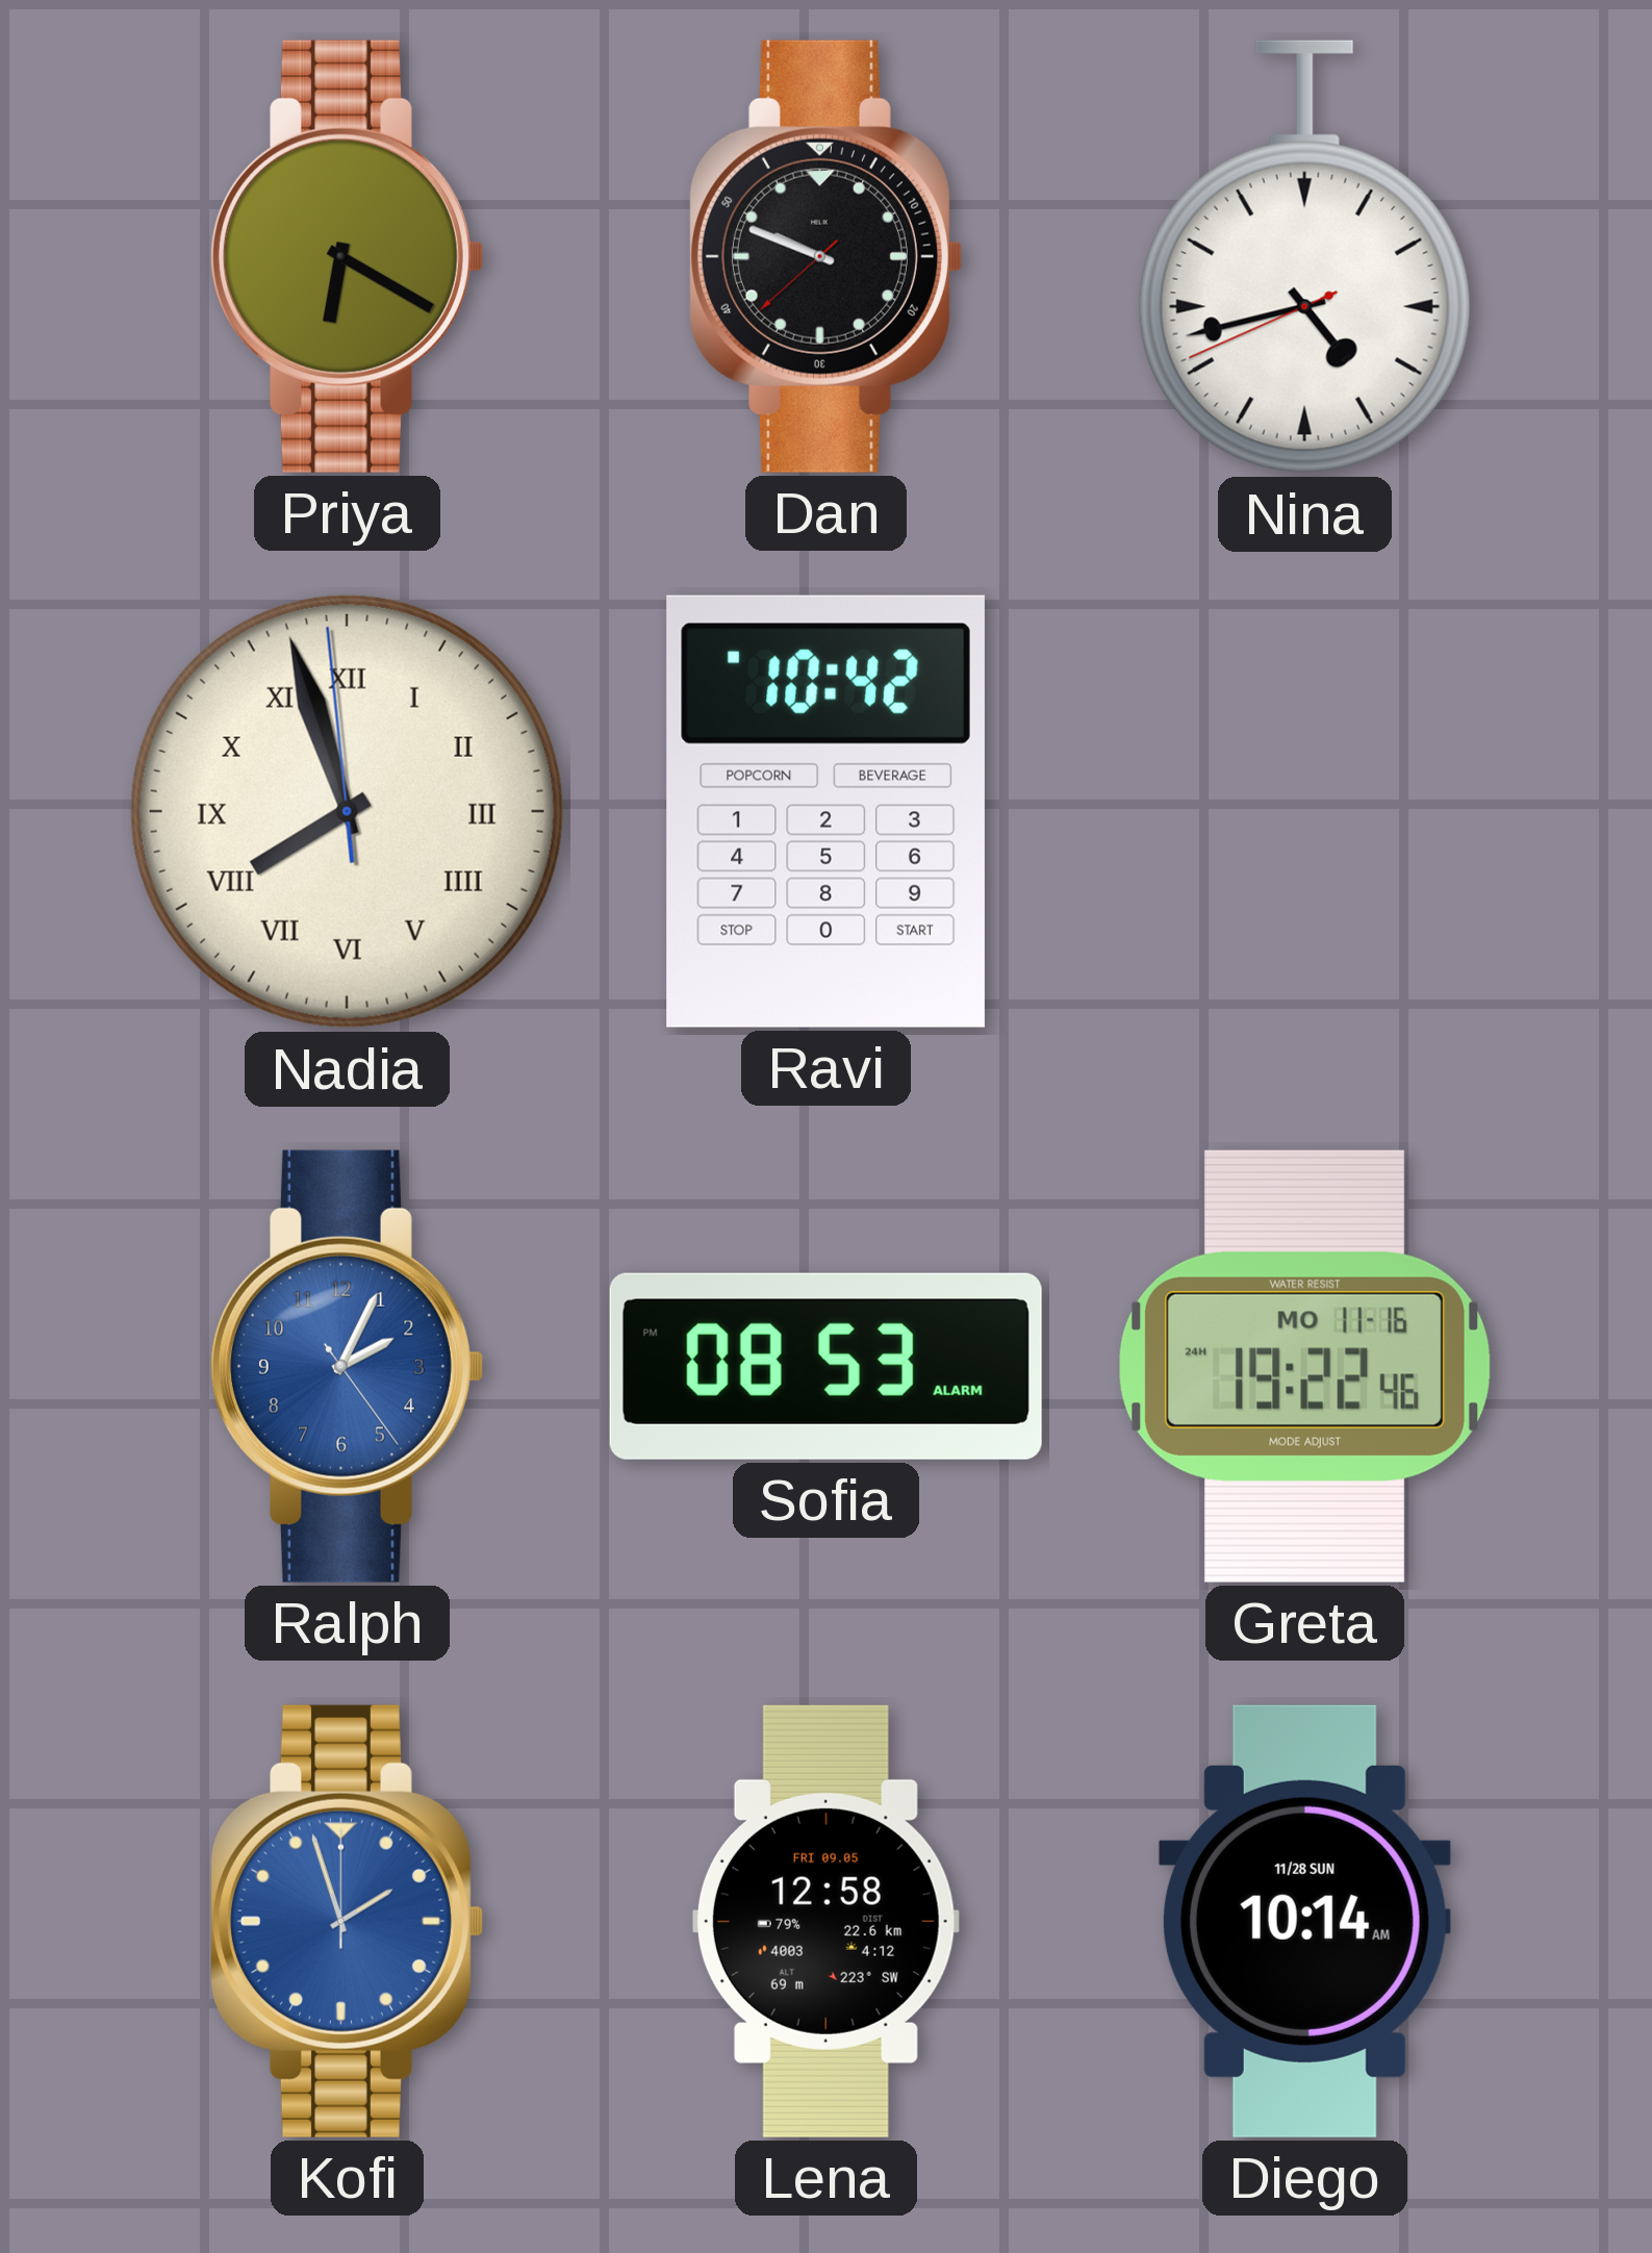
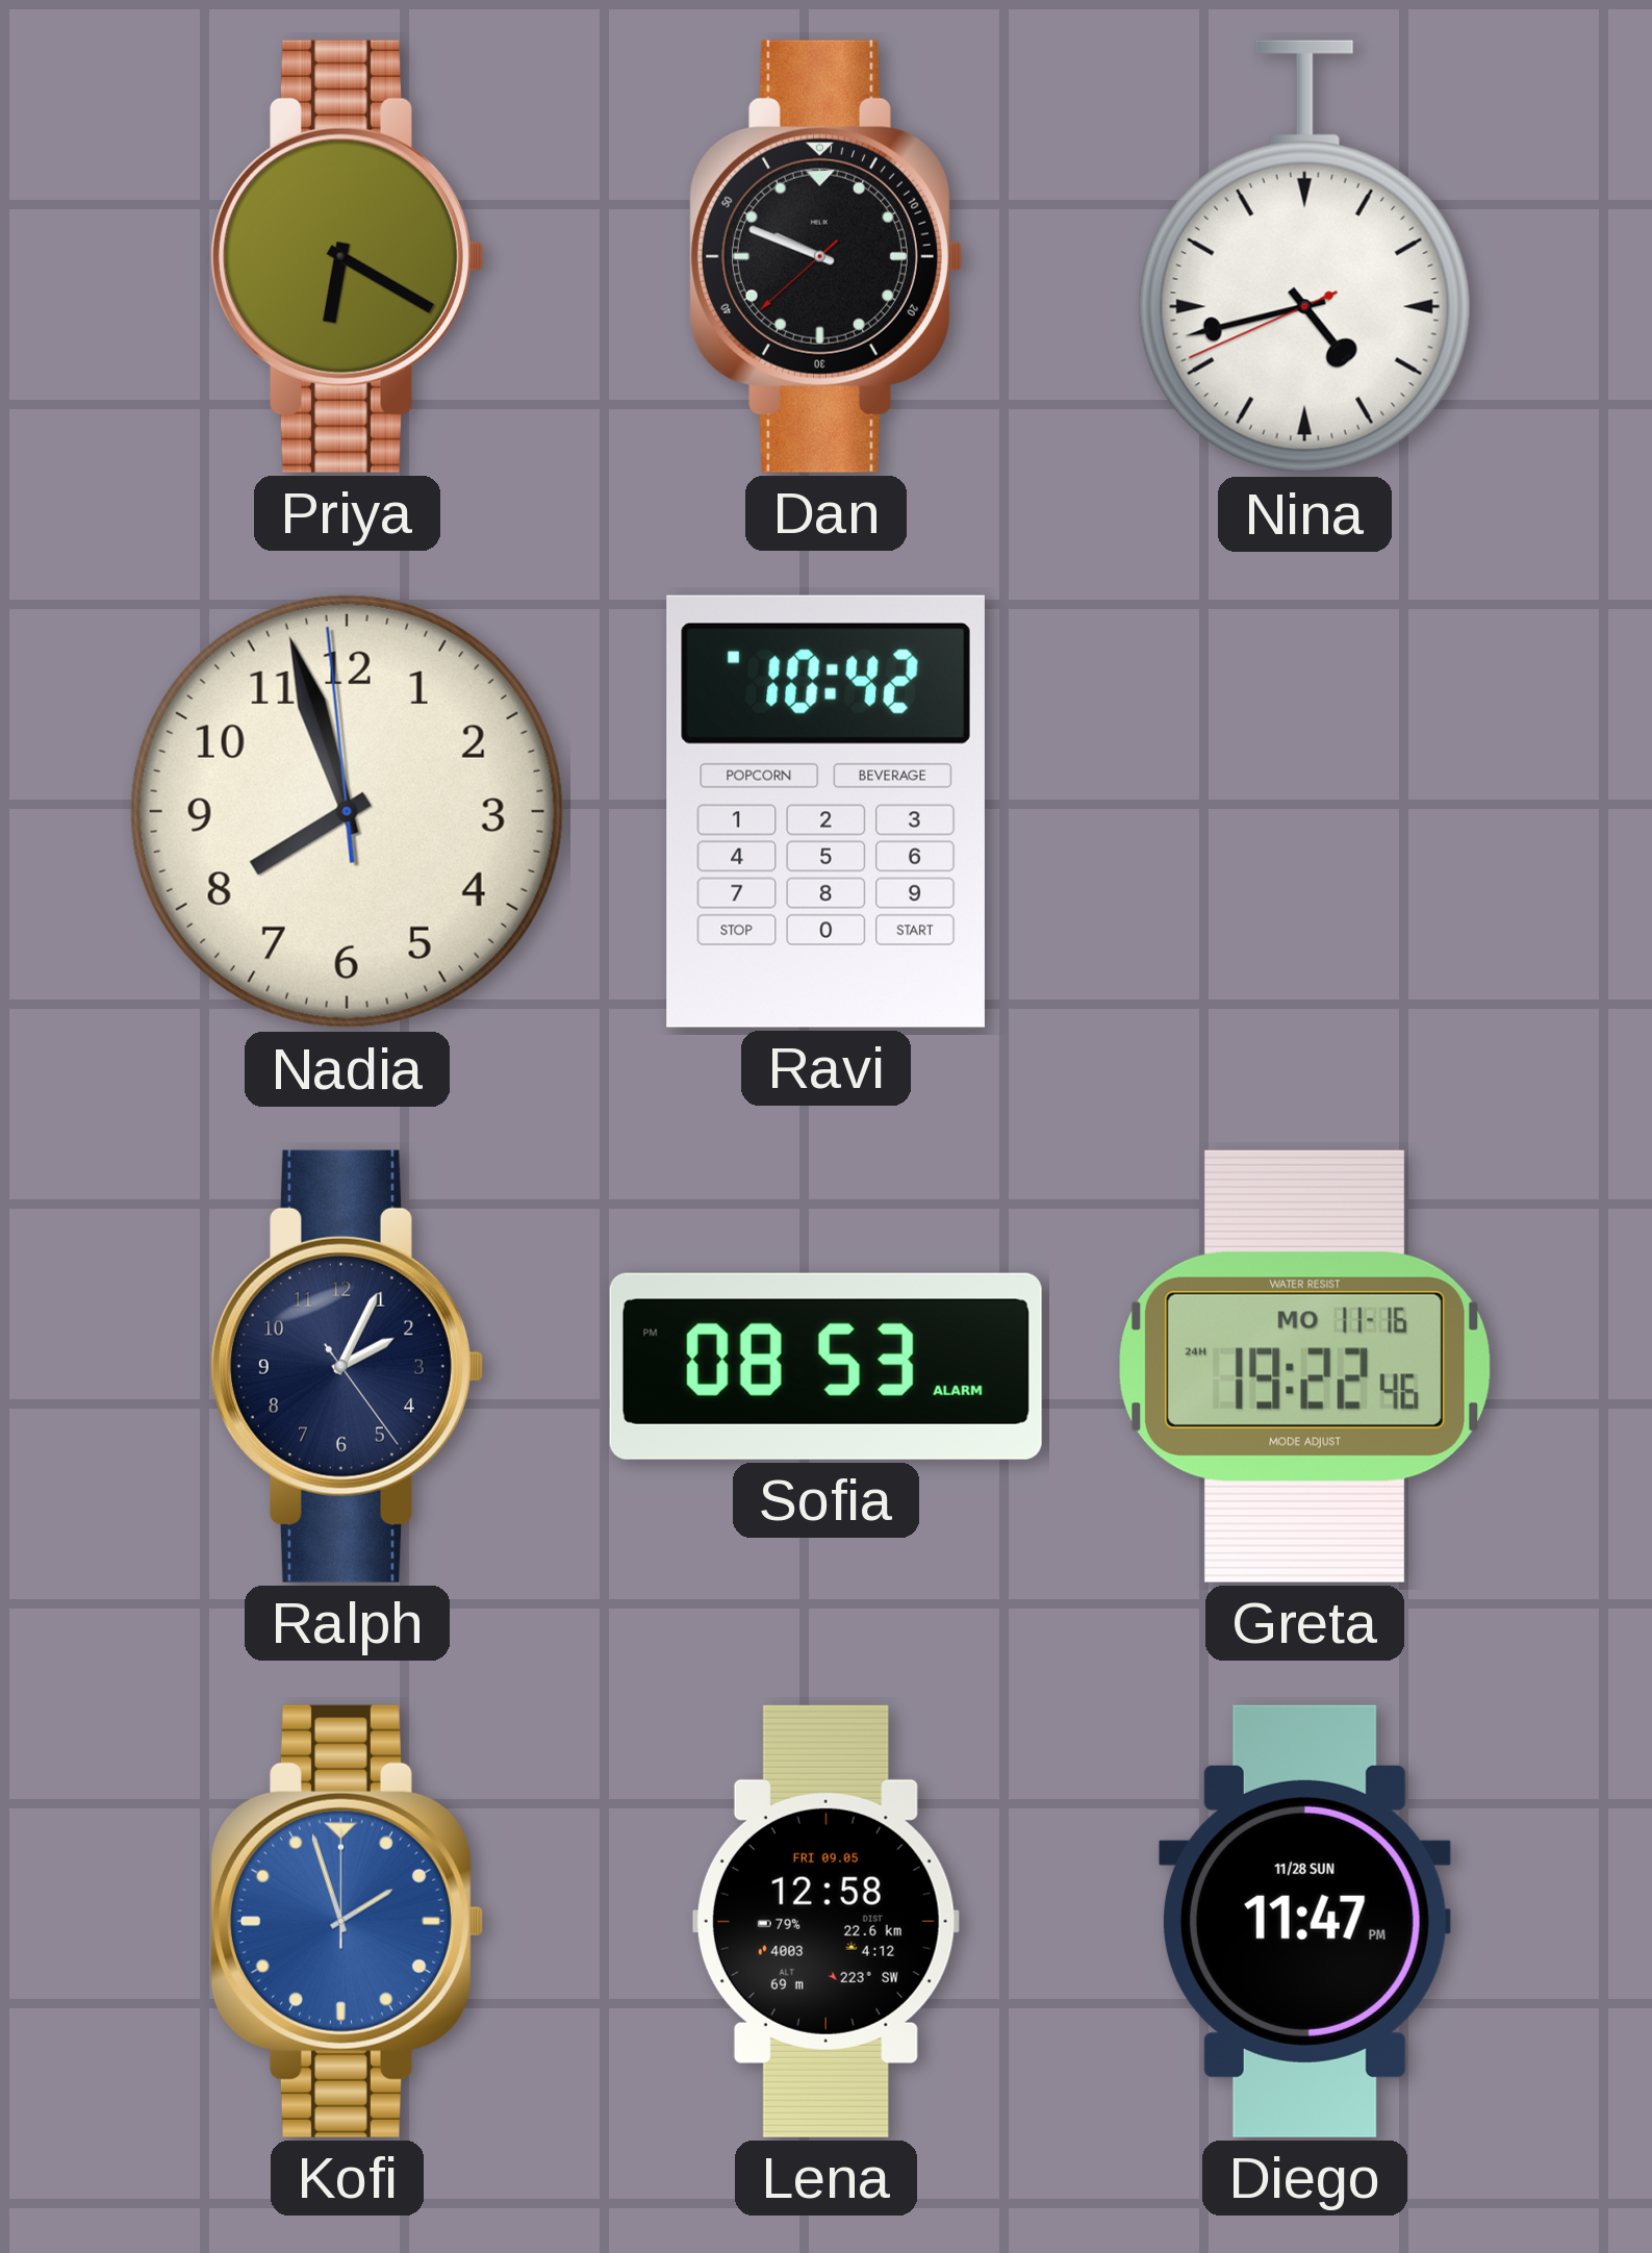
Nadia numerals: Roman -> Arabic
Ralph dial: blue -> navy
Diego: 10:14 -> 11:47
